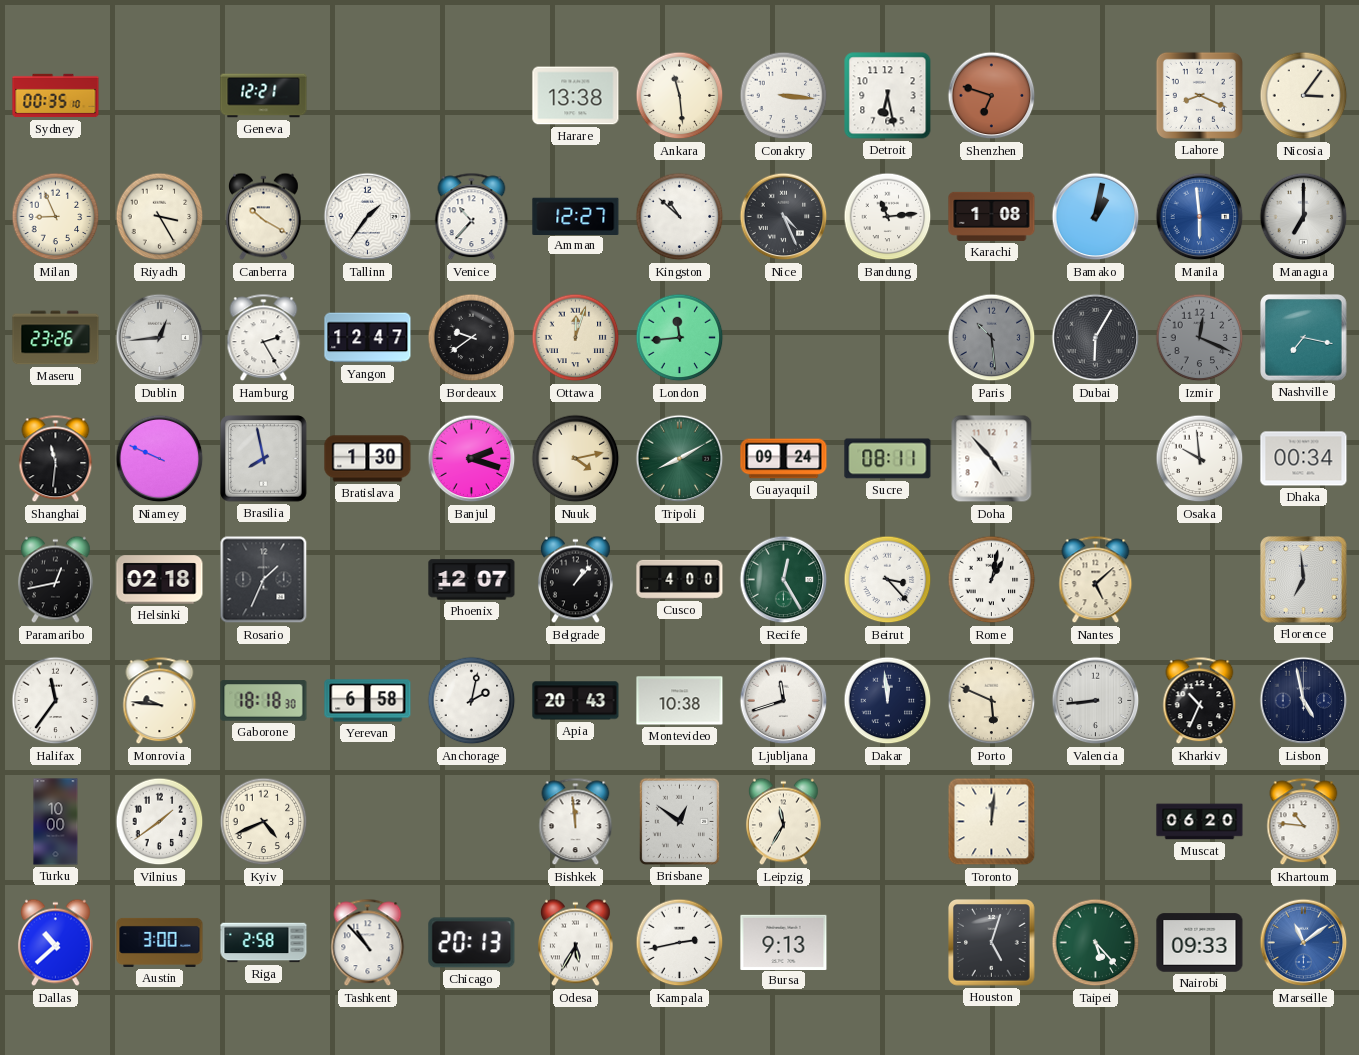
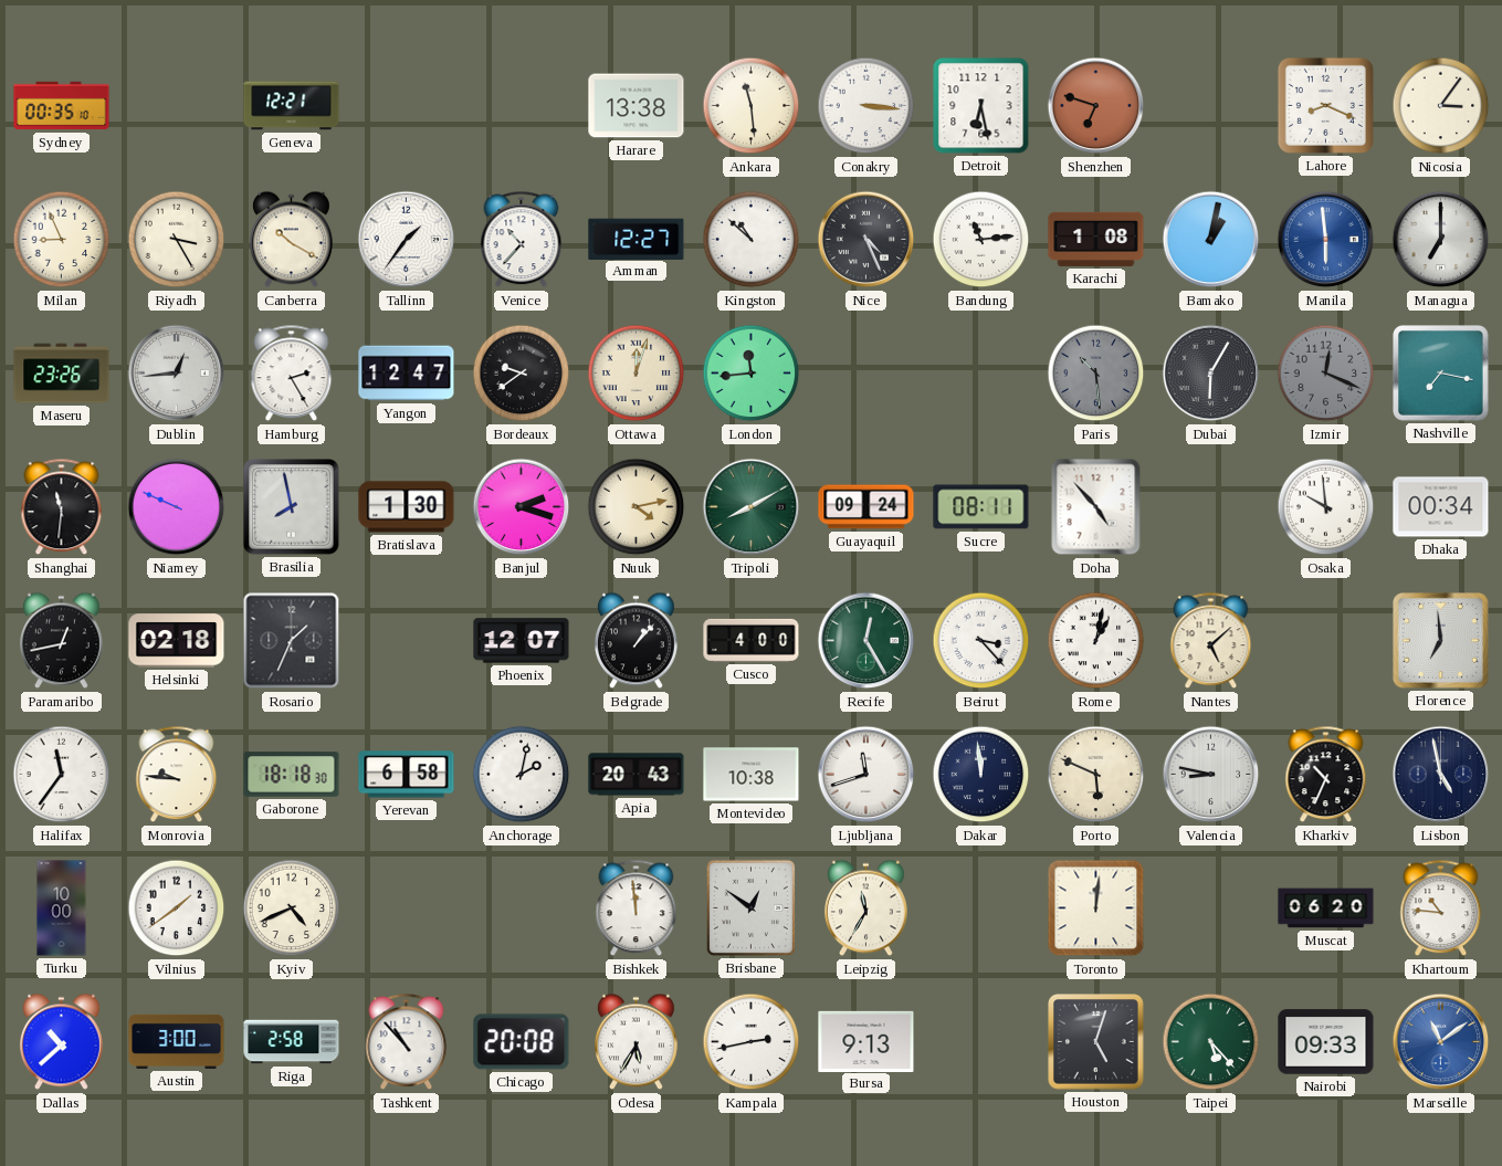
Valencia: 8:44 -> 8:47
Chicago: 20:13 -> 20:08
